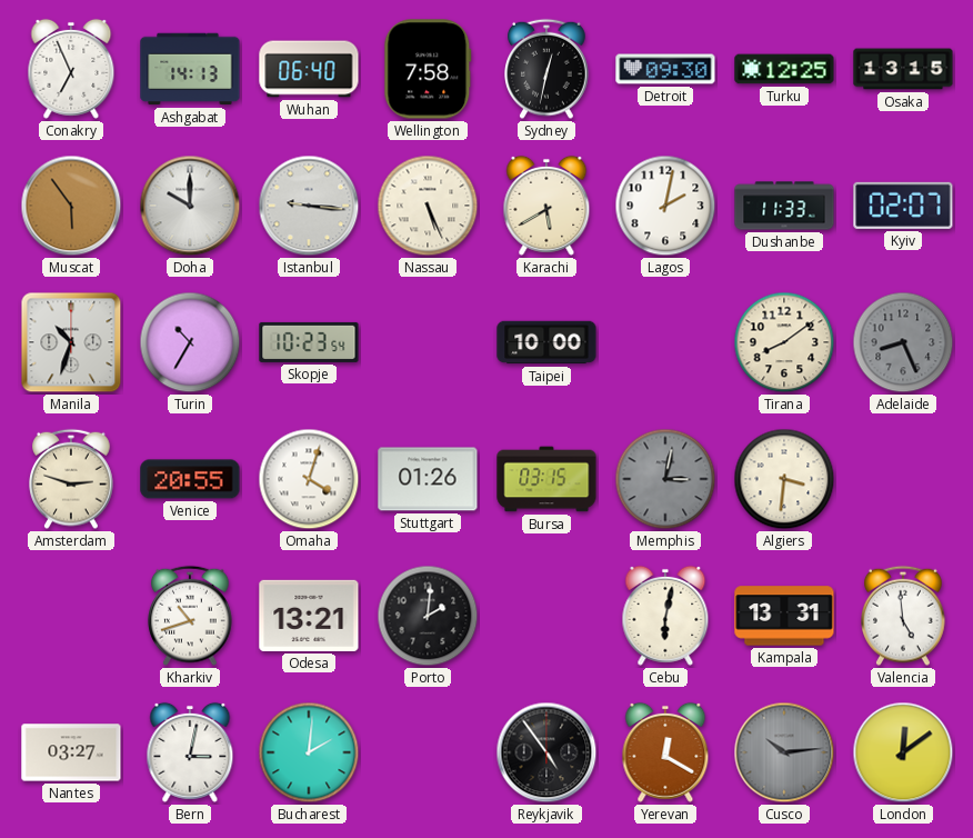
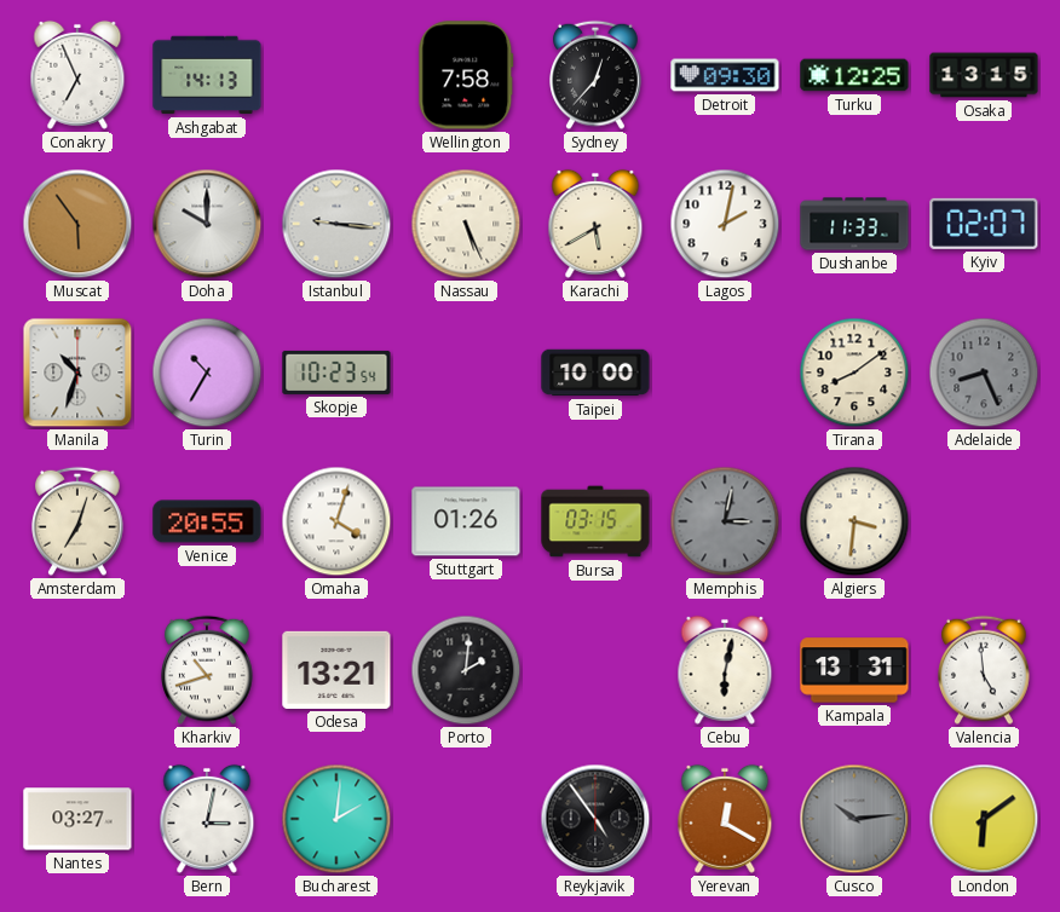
Wuhan: 06:40 -> none
Sydney: 12:32 -> 12:37
Amsterdam: 2:48 -> 7:03
London: 12:09 -> 6:09
